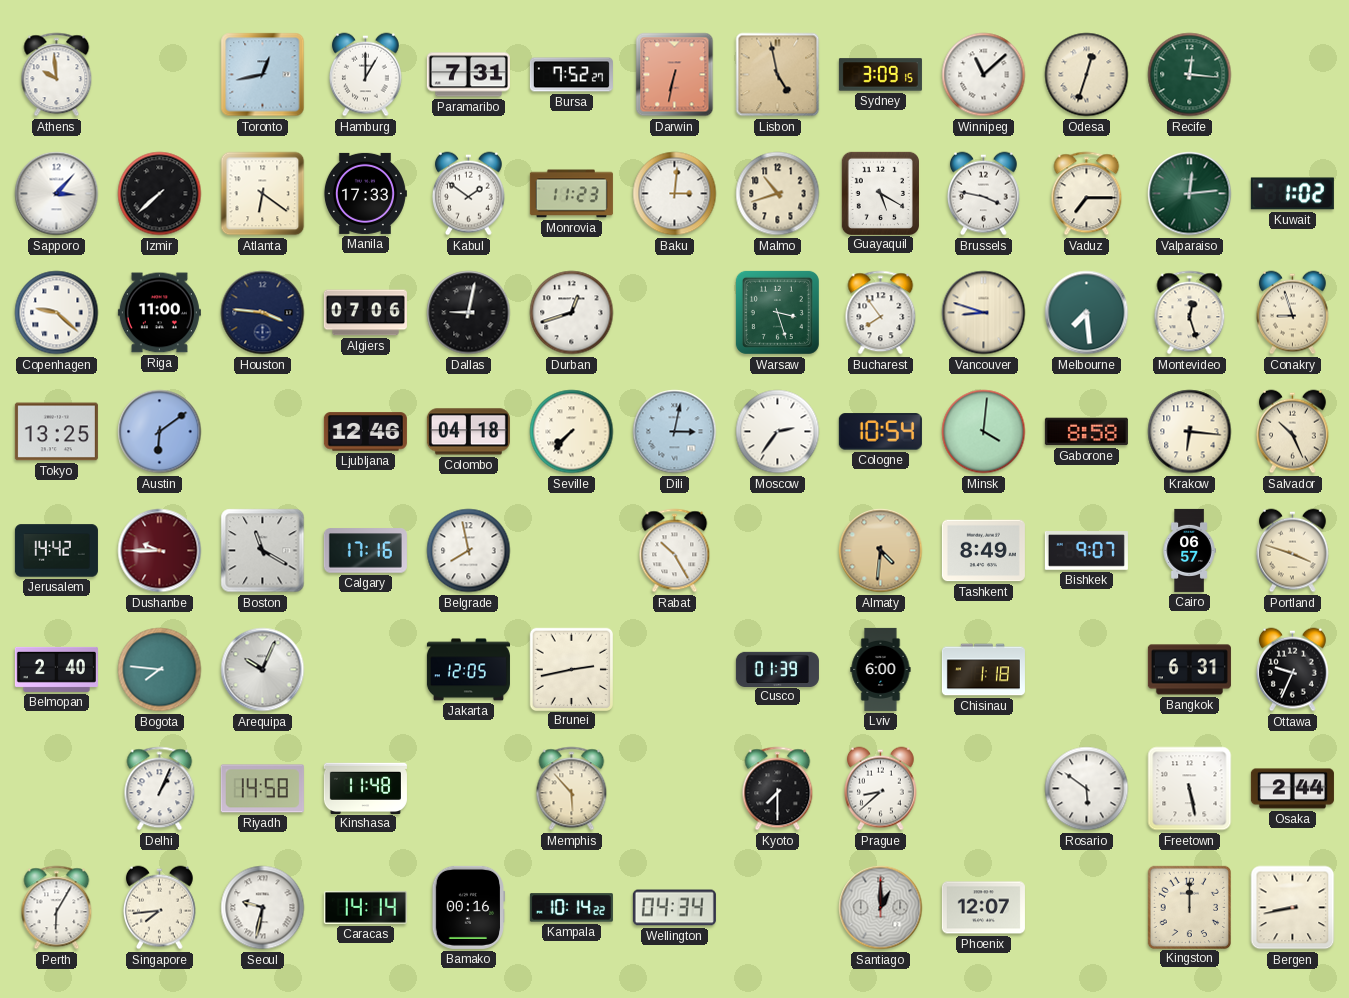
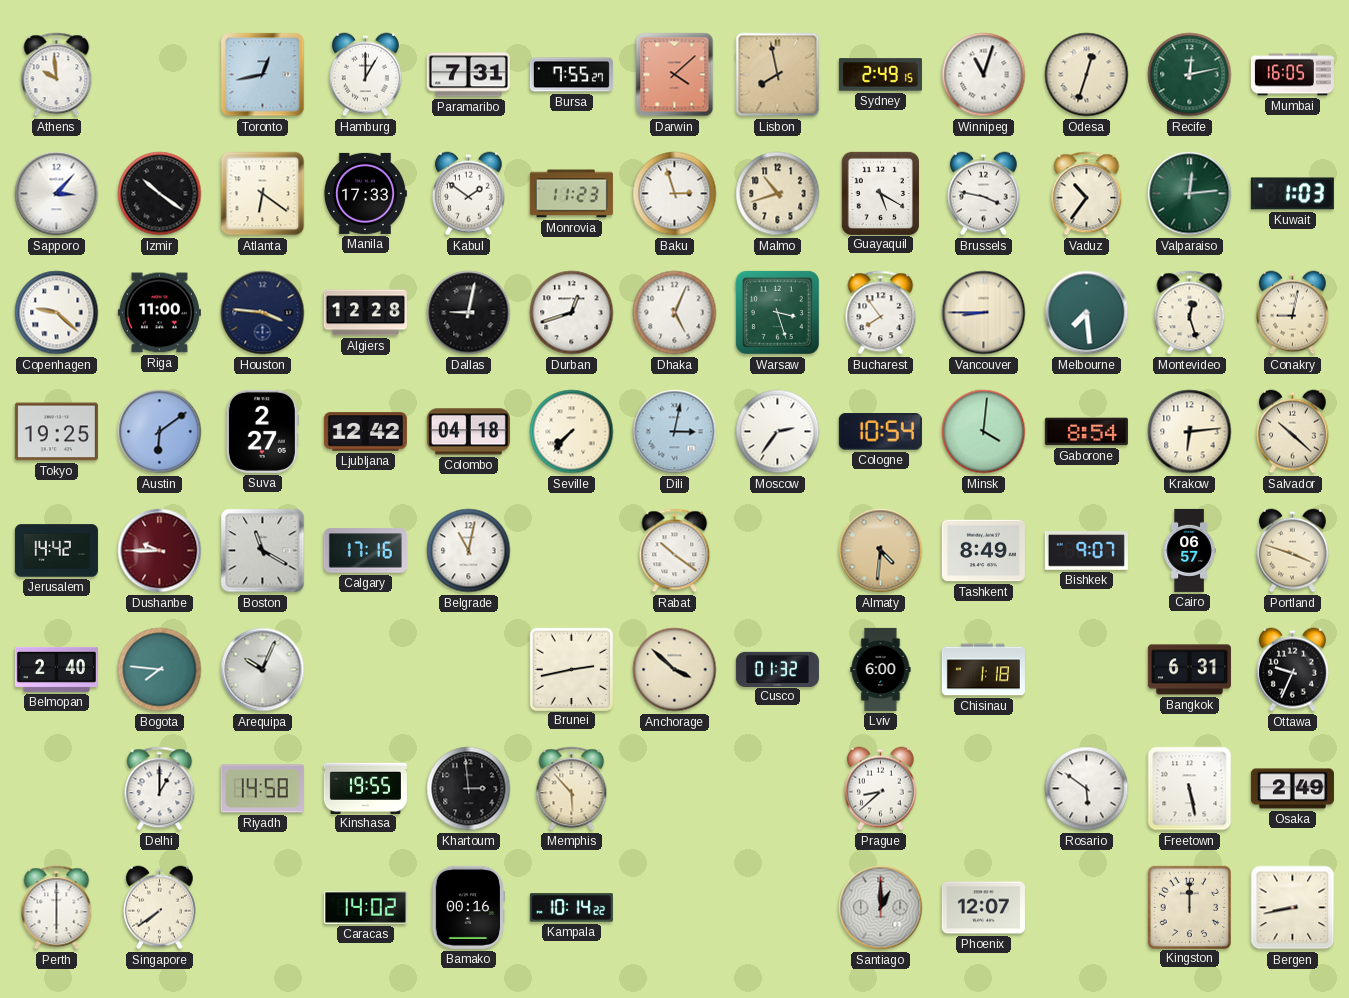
Bursa: 7:52 -> 7:55
Darwin: 6:32 -> 4:08
Lisbon: 4:58 -> 7:58
Sydney: 3:09 -> 2:49
Winnipeg: 11:08 -> 11:03
Recife: 12:16 -> 12:13
Mumbai: none -> 16:05
Izmir: 7:38 -> 10:21
Baku: 3:01 -> 2:57
Vaduz: 7:15 -> 10:36
Kuwait: 1:02 -> 1:03
Algiers: 07:06 -> 12:28
Dhaka: none -> 5:04
Vancouver: 8:48 -> 8:45
Conakry: 8:57 -> 9:02
Tokyo: 13:25 -> 19:25
Suva: none -> 2:27
Ljubljana: 12:46 -> 12:42
Gaborone: 8:58 -> 8:54
Krakow: 6:16 -> 6:14
Salvador: 10:26 -> 10:22
Belgrade: 7:58 -> 11:02
Rabat: 10:25 -> 10:21
Jakarta: 12:05 -> none
Anchorage: none -> 3:52
Cusco: 01:39 -> 01:32
Delhi: 1:04 -> 1:00
Kinshasa: 11:48 -> 19:55
Khartoum: none -> 2:59
Kyoto: 7:30 -> none
Osaka: 2:44 -> 2:49
Perth: 6:05 -> 6:00
Singapore: 7:44 -> 7:39
Seoul: 9:32 -> none
Caracas: 14:14 -> 14:02
Wellington: 04:34 -> none
